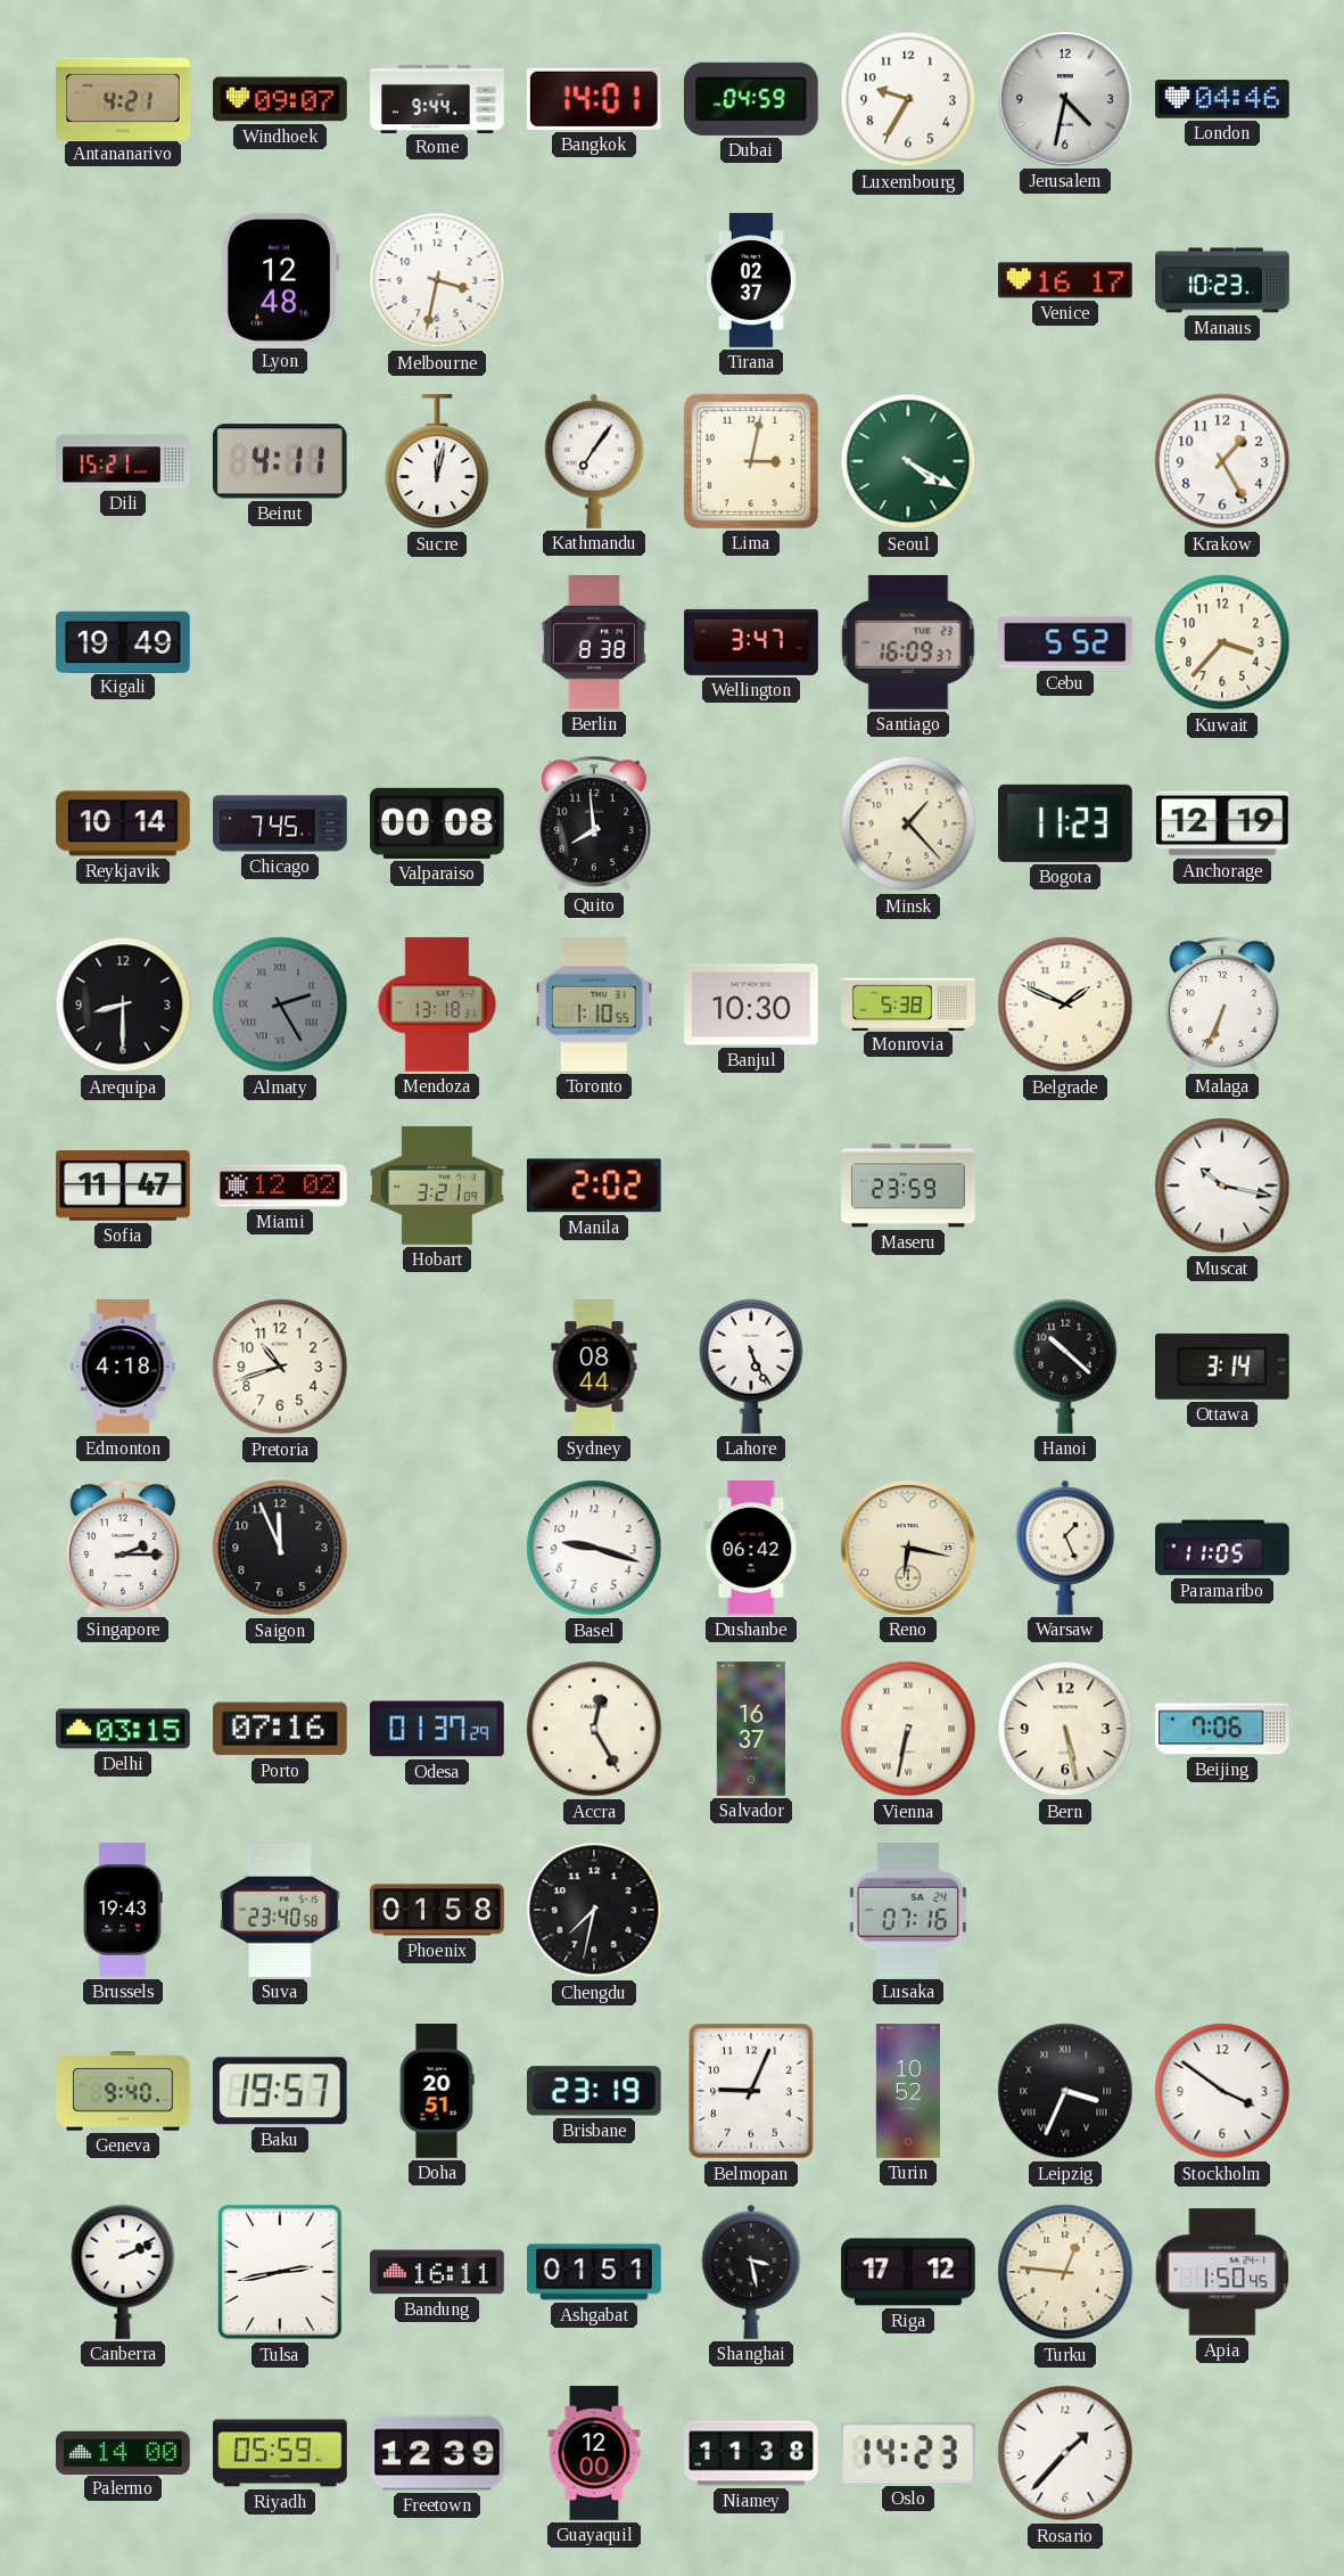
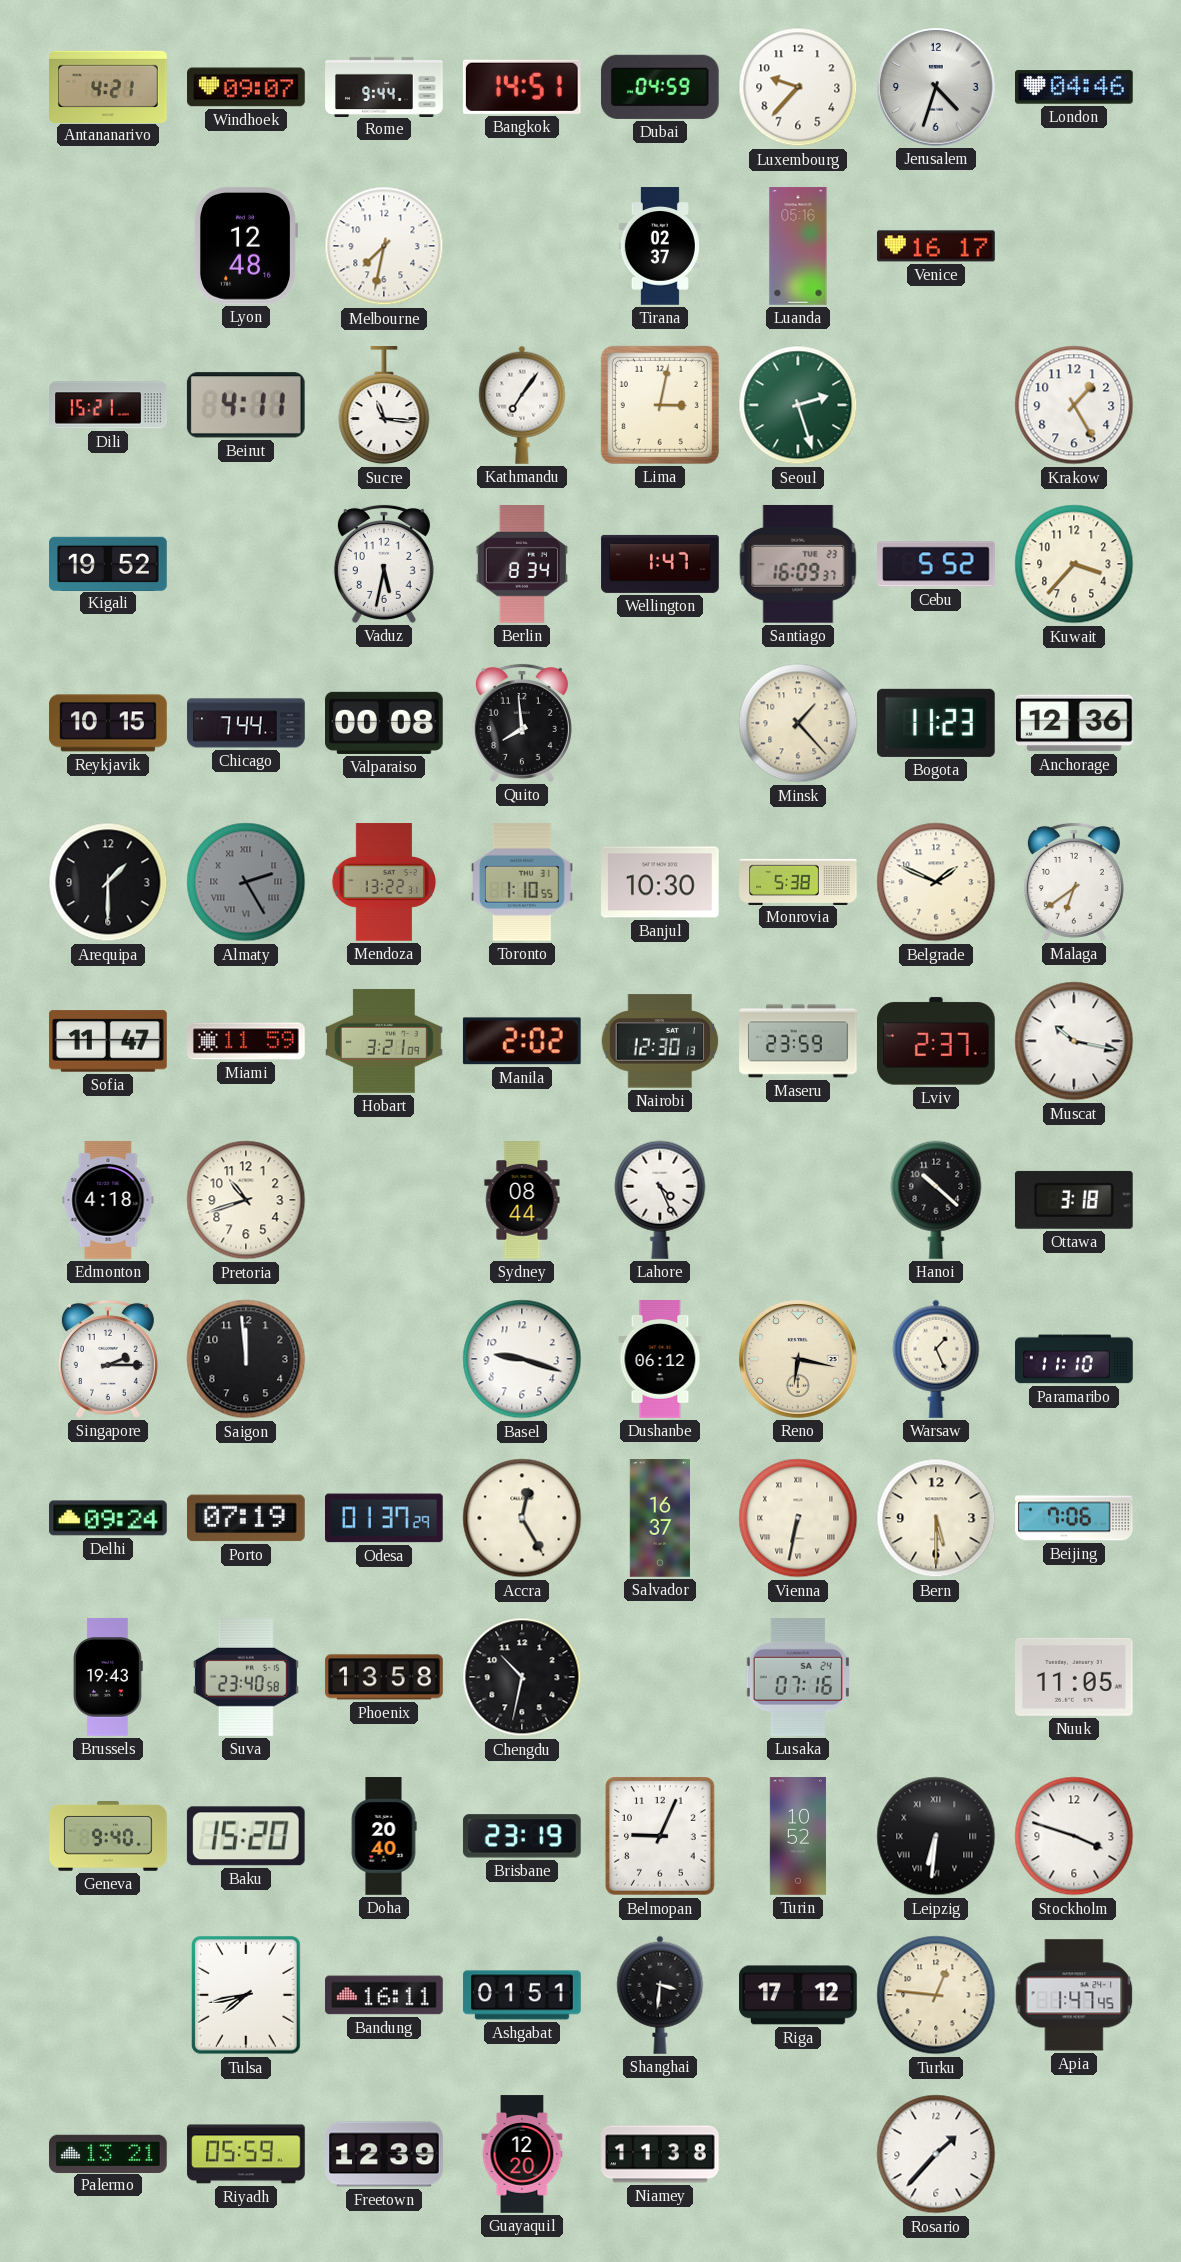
Bangkok: 14:01 -> 14:51
Luxembourg: 9:35 -> 9:37
Jerusalem: 4:32 -> 4:33
Melbourne: 3:32 -> 7:32
Luanda: none -> 05:16
Manaus: 10:23 -> none
Sucre: 12:02 -> 11:16
Seoul: 4:20 -> 2:27
Kigali: 19:49 -> 19:52
Vaduz: none -> 5:32
Berlin: 8:38 -> 8:34
Wellington: 3:47 -> 1:47
Reykjavik: 10:14 -> 10:15
Chicago: 7:45 -> 7:44
Anchorage: 12:19 -> 12:36
Arequipa: 8:30 -> 1:30
Mendoza: 13:18 -> 13:22
Malaga: 6:34 -> 6:39
Miami: 12:02 -> 11:59
Nairobi: none -> 12:30
Lviv: none -> 2:37
Lahore: 5:26 -> 4:26
Ottawa: 3:14 -> 3:18
Saigon: 11:56 -> 11:59
Dushanbe: 06:42 -> 06:12
Paramaribo: 11:05 -> 11:10
Delhi: 03:15 -> 09:24
Porto: 07:16 -> 07:19
Bern: 5:28 -> 5:30
Phoenix: 01:58 -> 13:58
Chengdu: 7:32 -> 10:32
Nuuk: none -> 11:05
Baku: 19:57 -> 15:20
Doha: 20:51 -> 20:40
Leipzig: 3:34 -> 6:31
Stockholm: 3:51 -> 3:48
Canberra: 2:11 -> none
Tulsa: 2:43 -> 7:43
Shanghai: 3:28 -> 3:31
Apia: 1:50 -> 1:47
Palermo: 14:00 -> 13:21
Guayaquil: 12:00 -> 12:20
Oslo: 14:23 -> none
